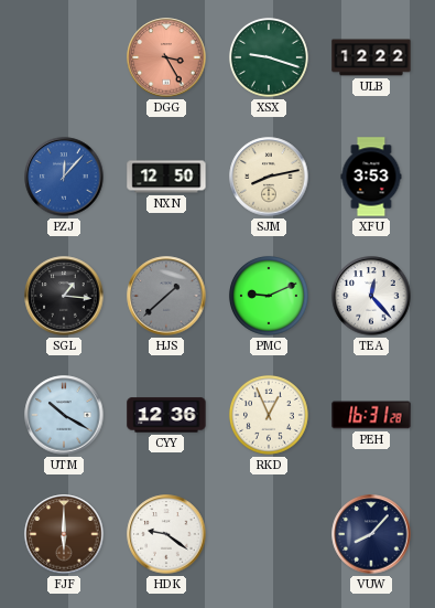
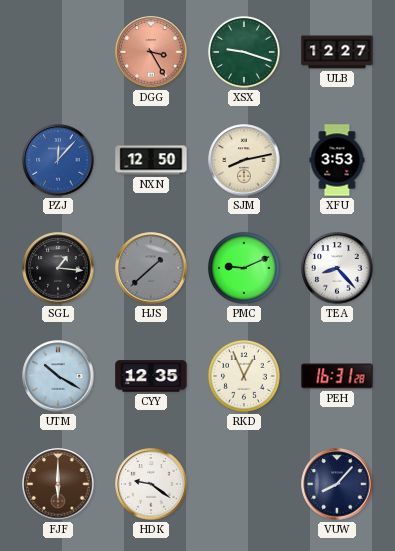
ULB: 12:22 -> 12:27
TEA: 12:23 -> 8:23
CYY: 12:36 -> 12:35
